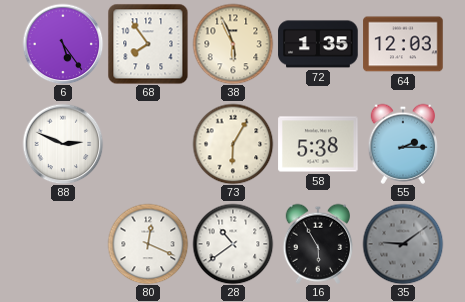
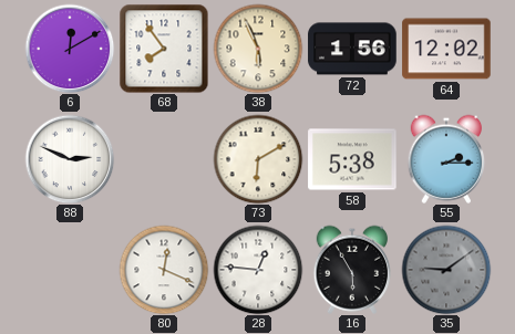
6: 5:24 -> 12:10
72: 1:35 -> 1:56
64: 12:03 -> 12:02
73: 6:05 -> 6:10
28: 10:39 -> 12:46
